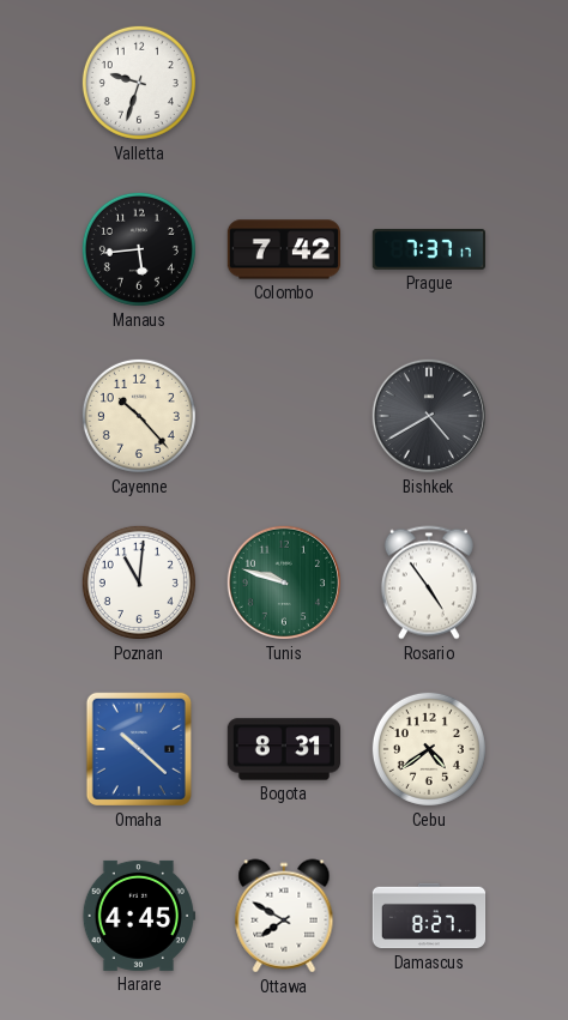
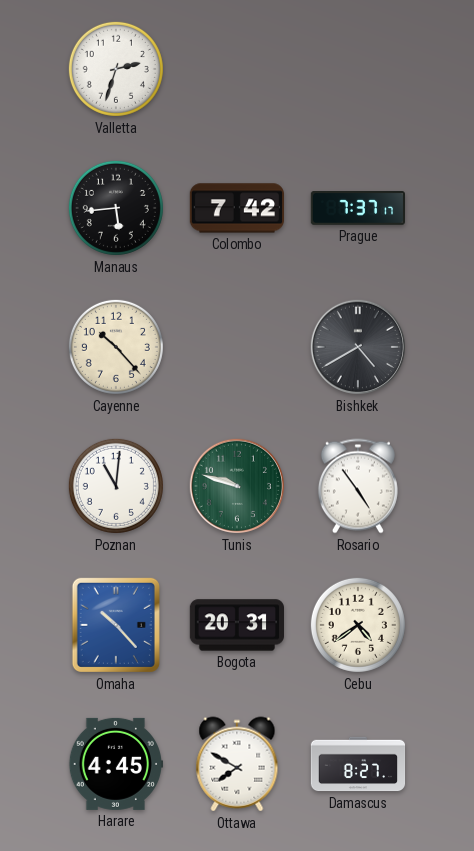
Valletta: 9:33 -> 2:33
Omaha: 10:22 -> 10:23
Bogota: 8:31 -> 20:31
